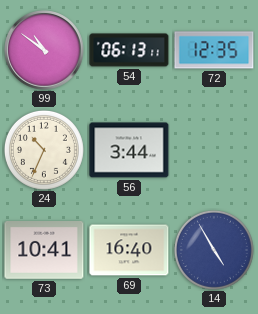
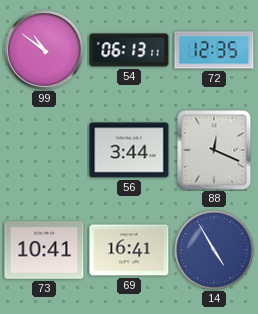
24: 10:34 -> none
88: none -> 12:19
69: 16:40 -> 16:41
